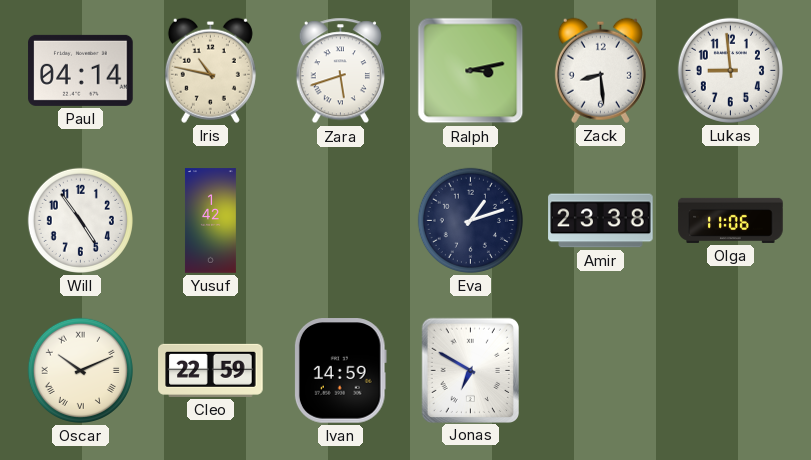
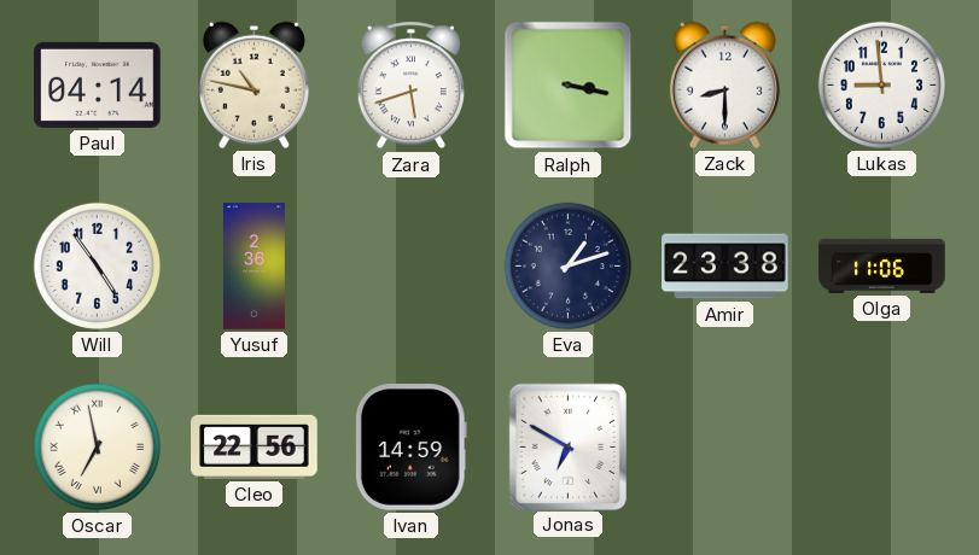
Ralph: 3:13 -> 3:17
Zack: 8:29 -> 8:30
Yusuf: 1:42 -> 2:36
Oscar: 10:11 -> 6:58
Cleo: 22:59 -> 22:56
